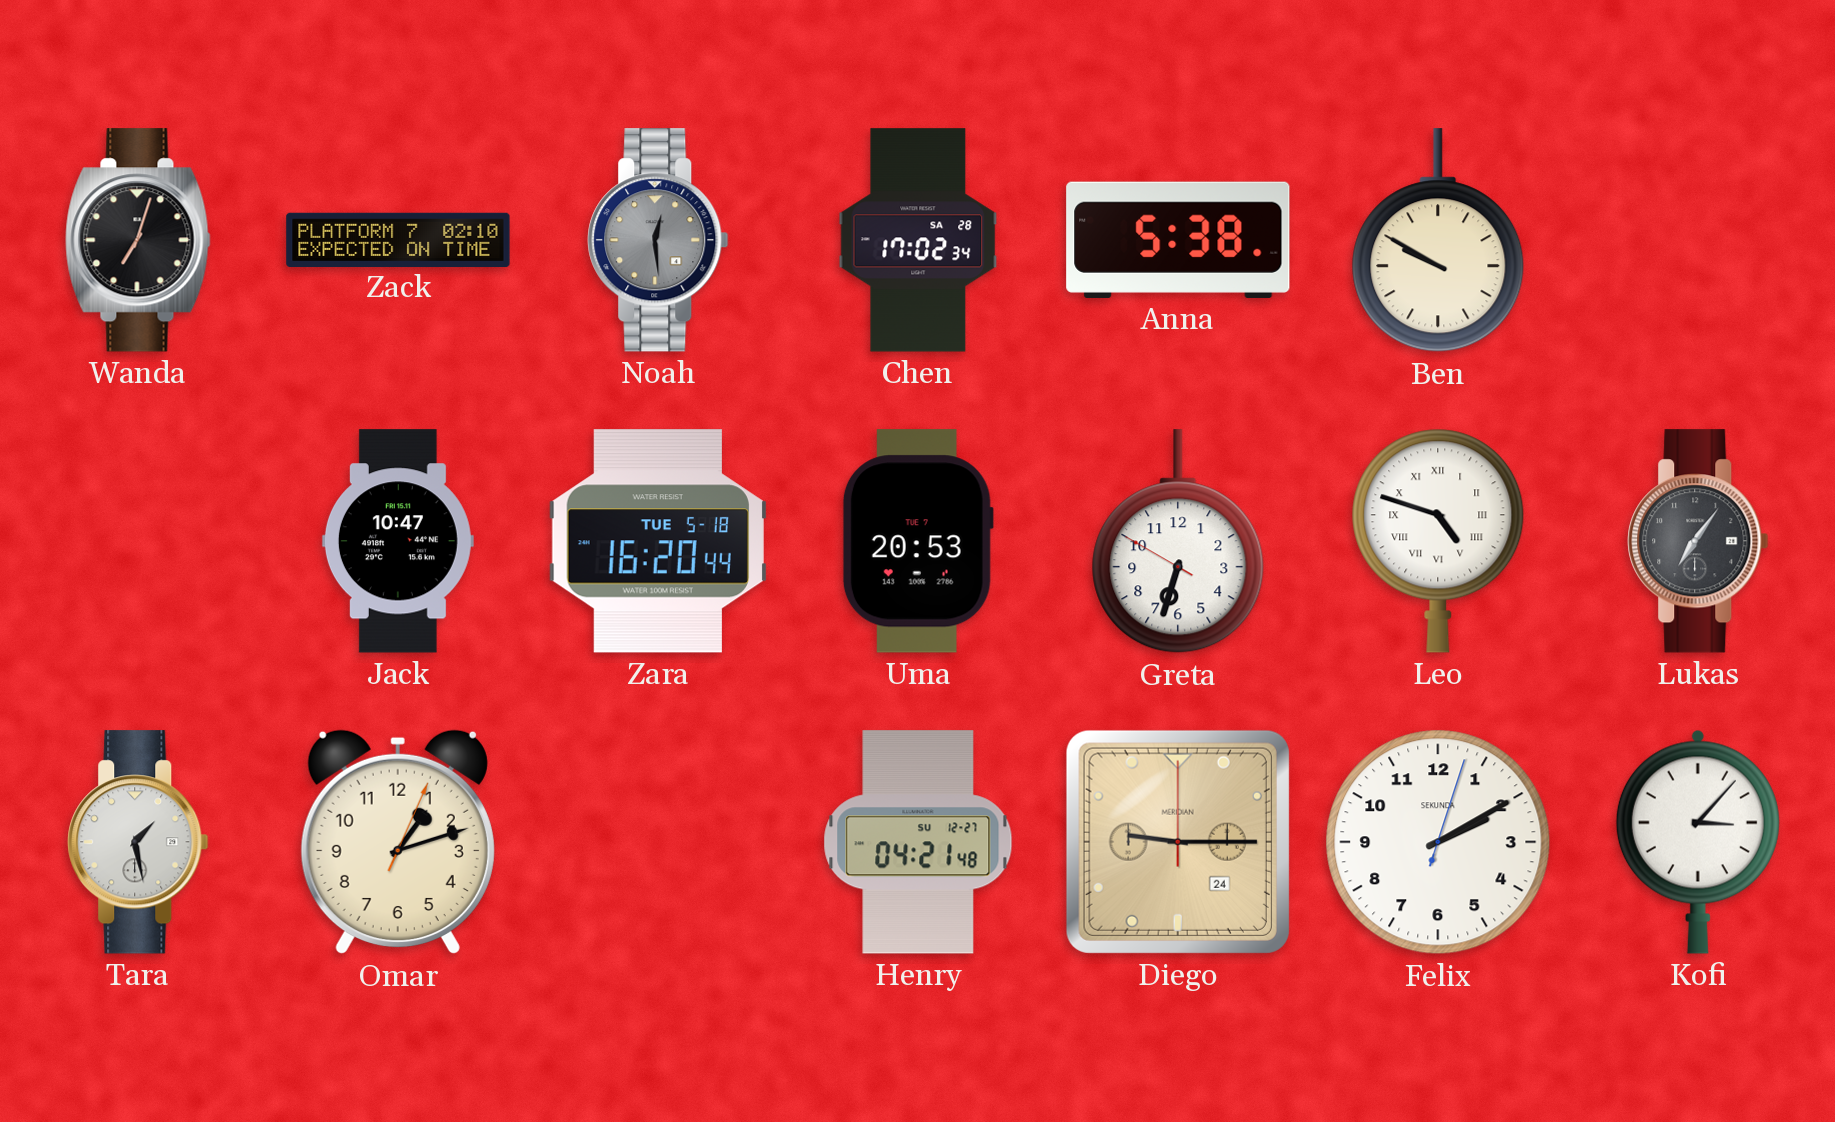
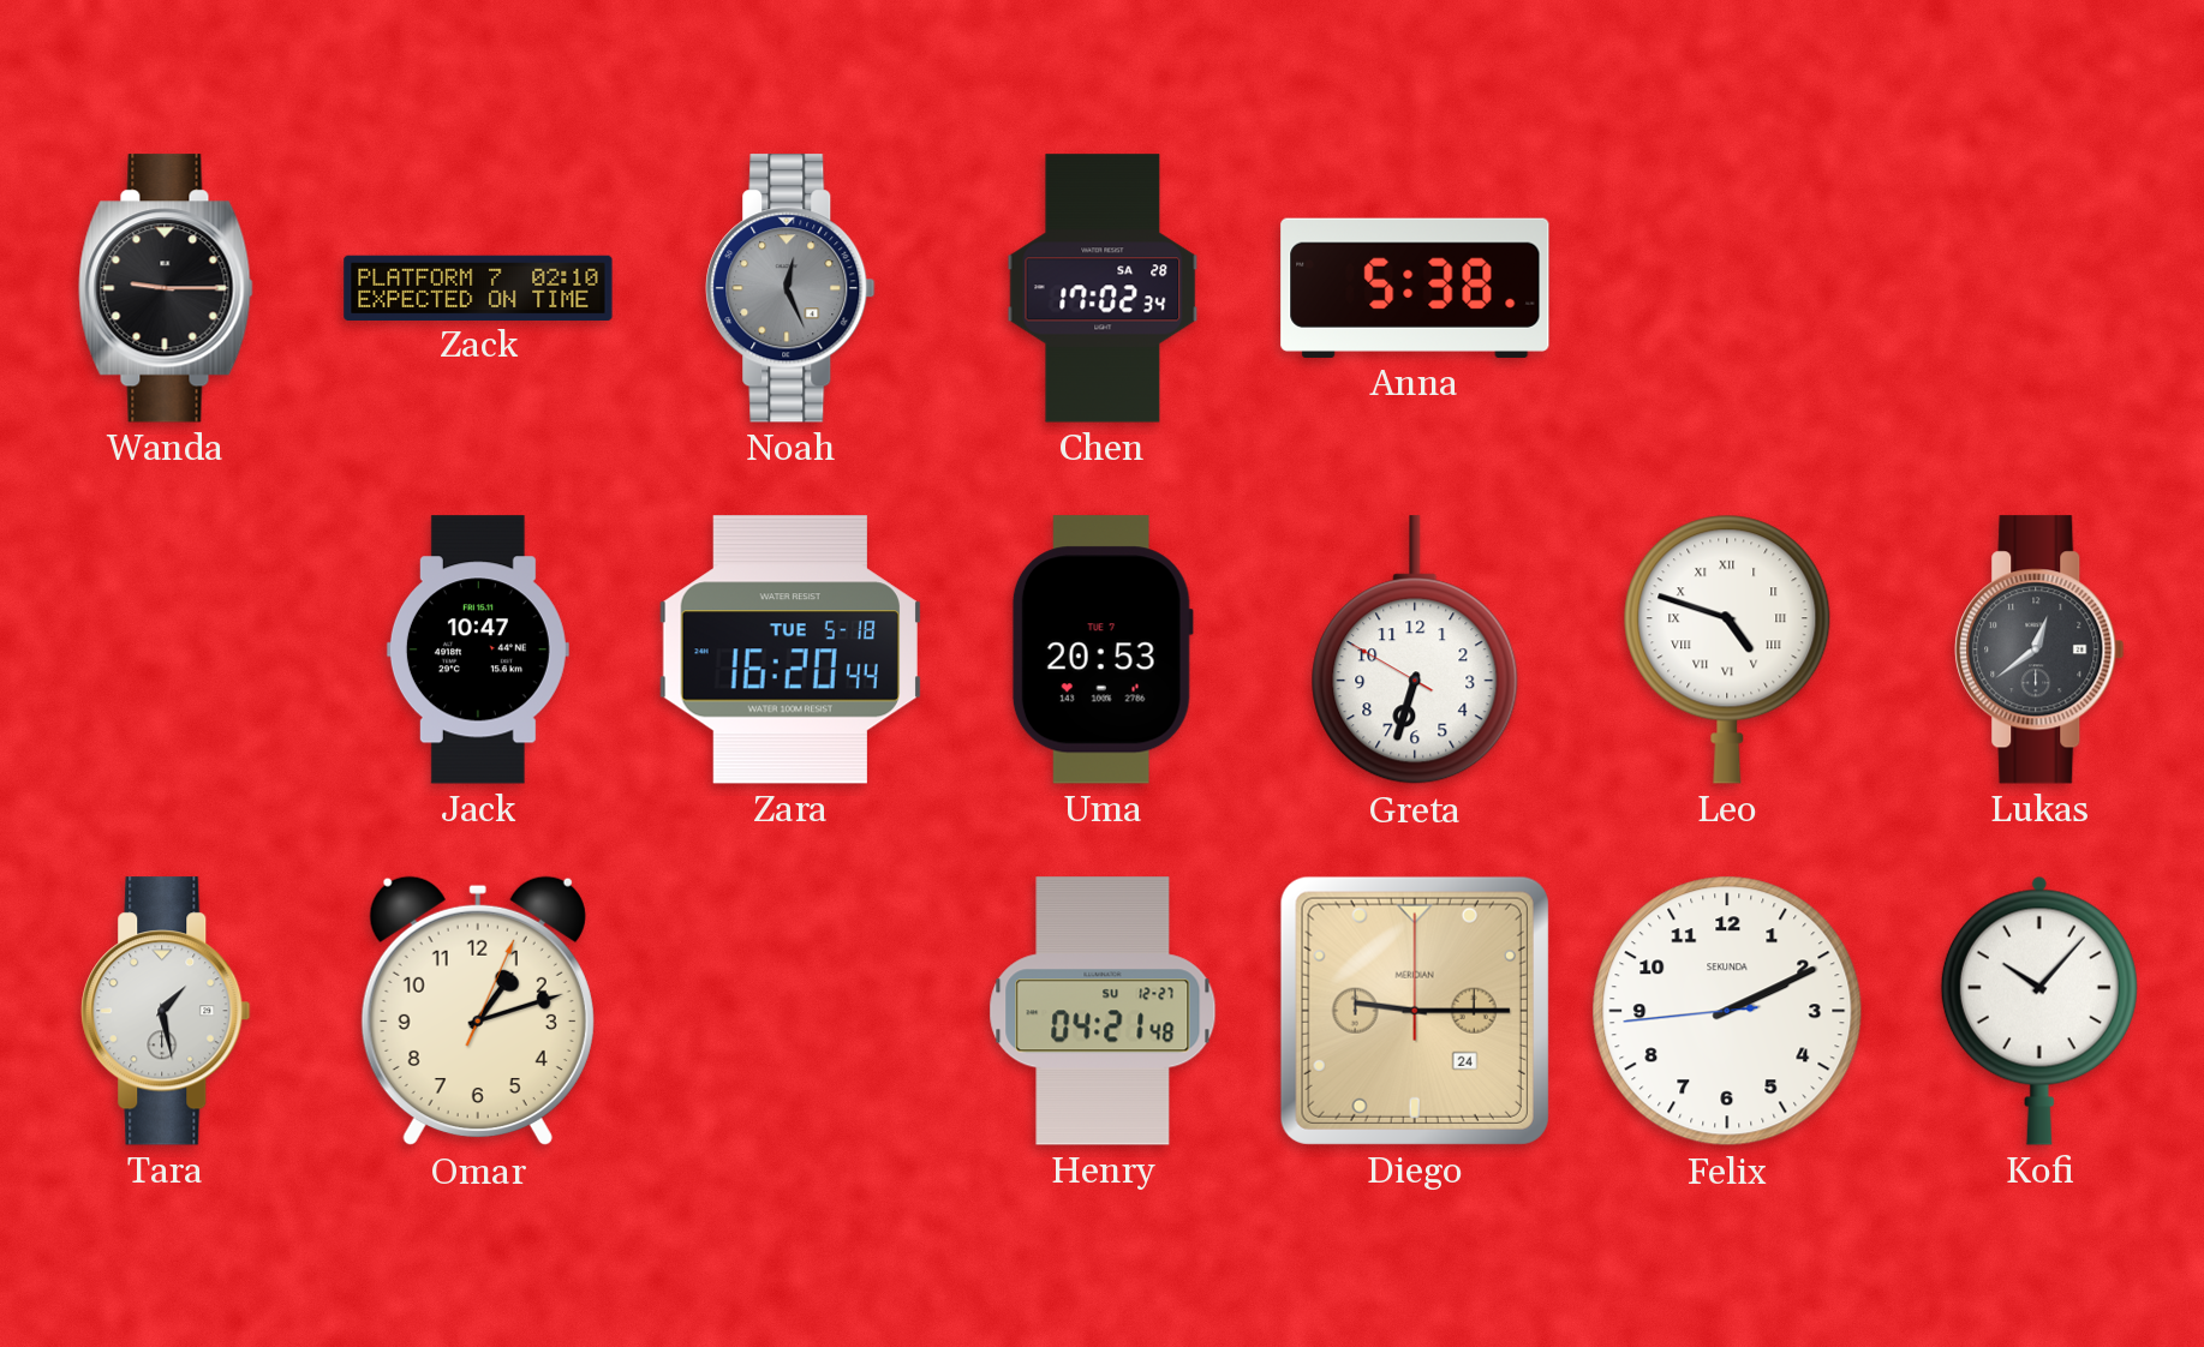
Wanda: 7:03 -> 9:15
Noah: 12:29 -> 12:26
Ben: 9:50 -> none
Lukas: 7:06 -> 12:39
Felix: 2:10:03 -> 2:10:44
Kofi: 3:07 -> 10:07
